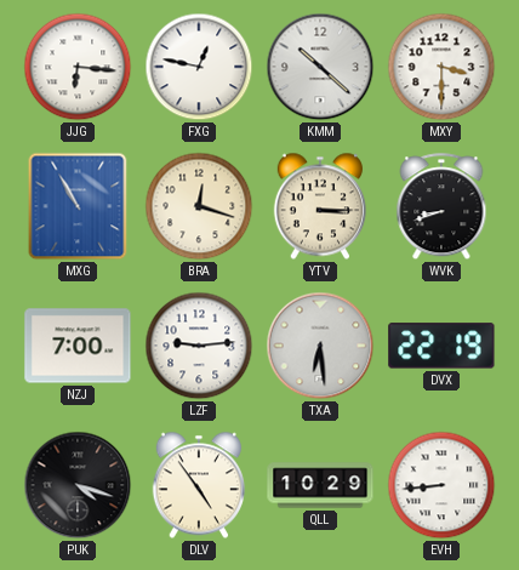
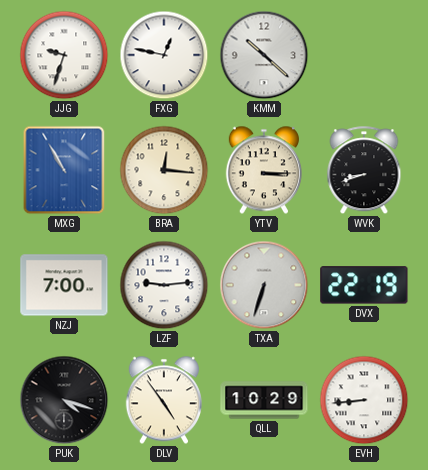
JJG: 6:16 -> 9:33
MXY: 3:30 -> none
BRA: 12:18 -> 12:16
TXA: 6:29 -> 6:33
